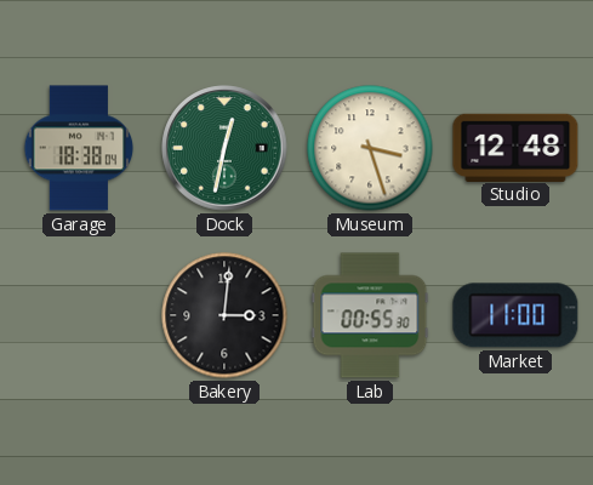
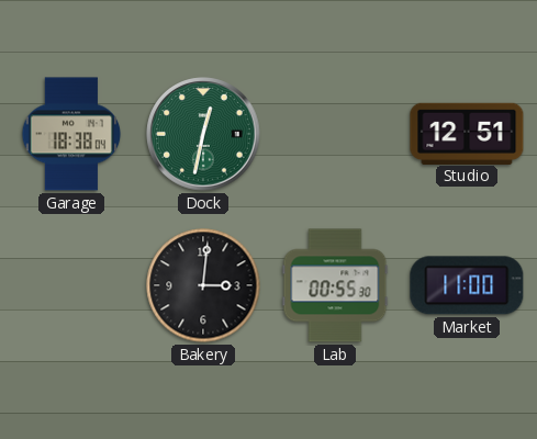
Museum: 3:27 -> none
Studio: 12:48 -> 12:51
